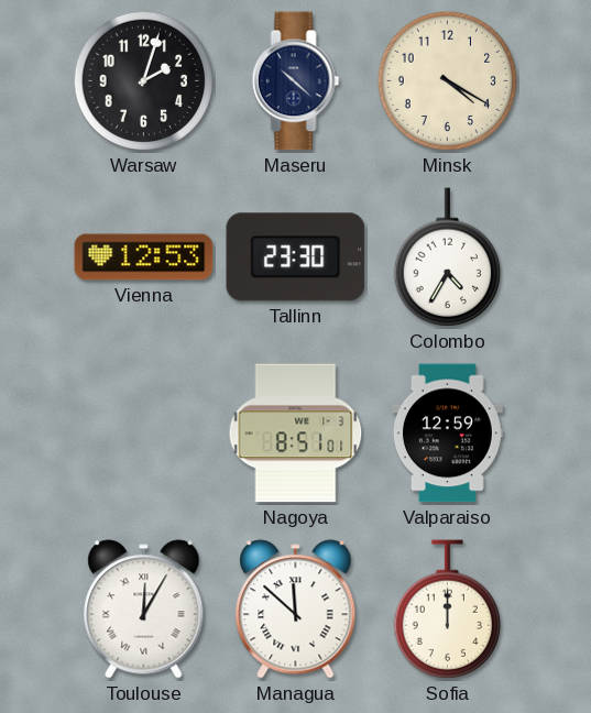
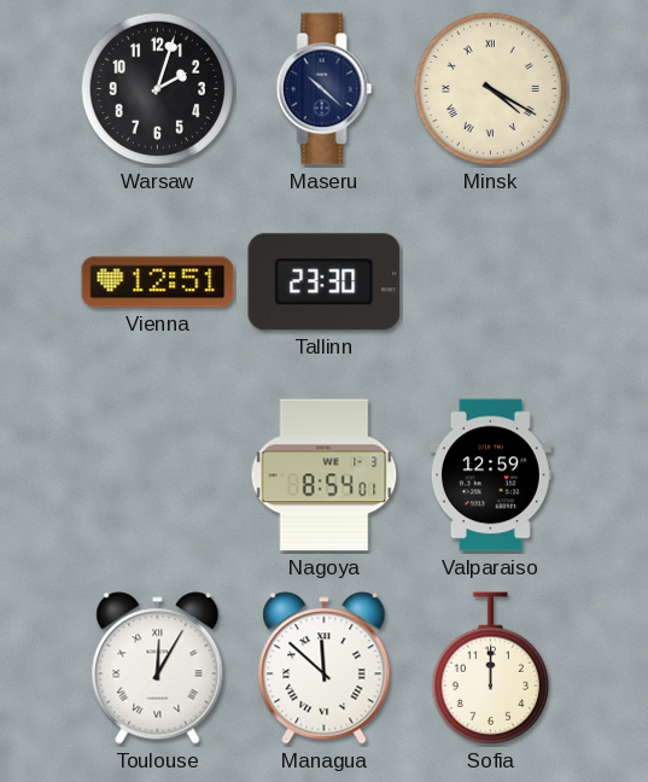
Minsk numerals: Arabic -> Roman
Vienna: 12:53 -> 12:51
Colombo: 4:35 -> none
Nagoya: 8:51 -> 8:54
